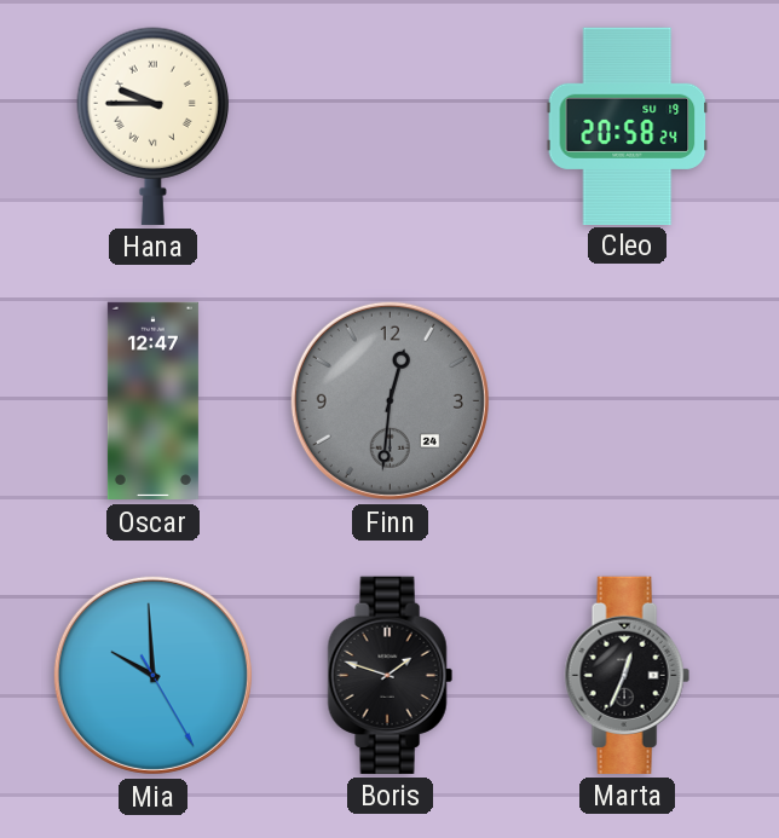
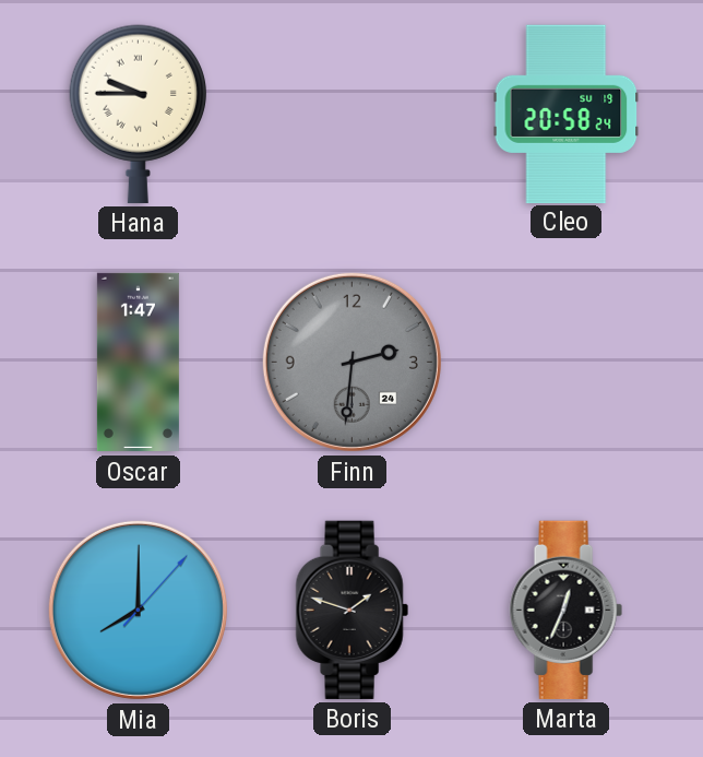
Oscar: 12:47 -> 1:47
Finn: 12:31 -> 2:31
Mia: 9:59 -> 8:00
